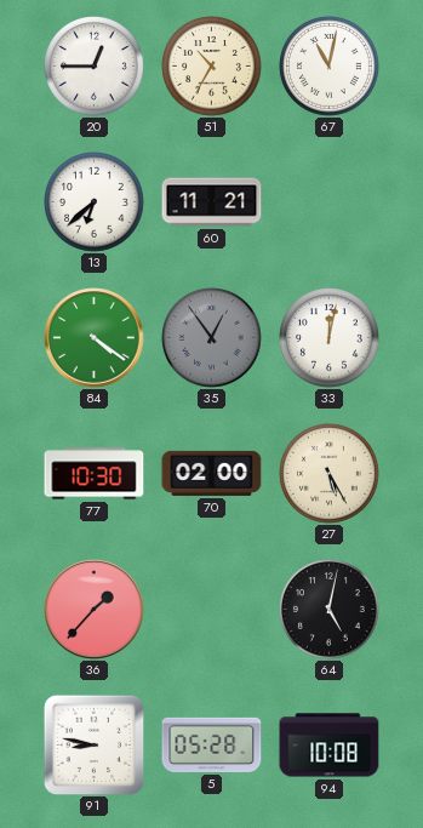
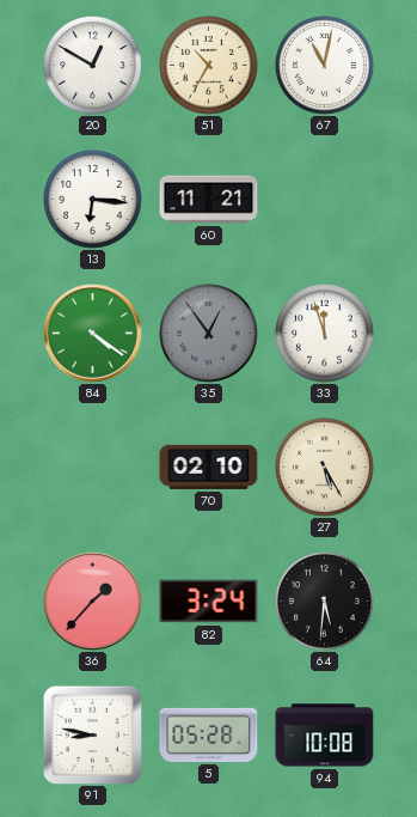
20: 12:45 -> 12:50
13: 6:38 -> 6:16
33: 12:02 -> 11:57
77: 10:30 -> none
70: 02:00 -> 02:10
82: none -> 3:24
64: 5:02 -> 5:31
